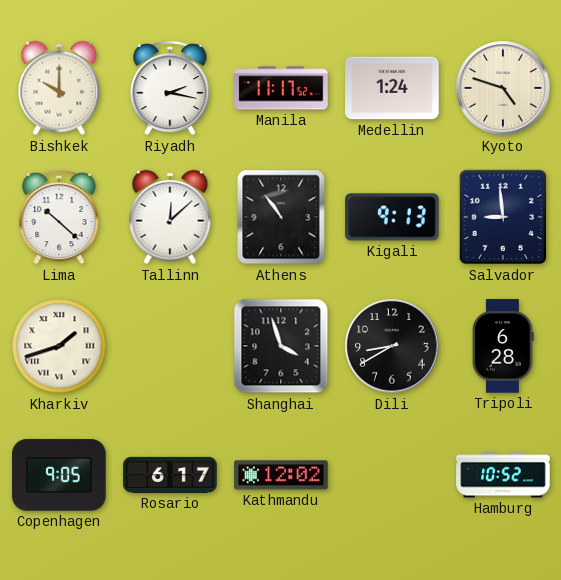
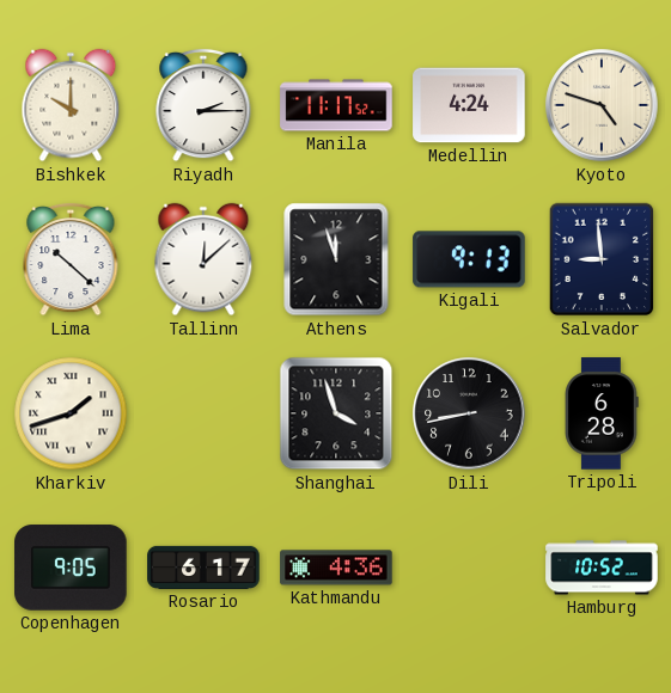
Riyadh: 2:17 -> 2:15
Medellin: 1:24 -> 4:24
Athens: 10:54 -> 11:57
Dili: 8:40 -> 8:43
Kathmandu: 12:02 -> 4:36
